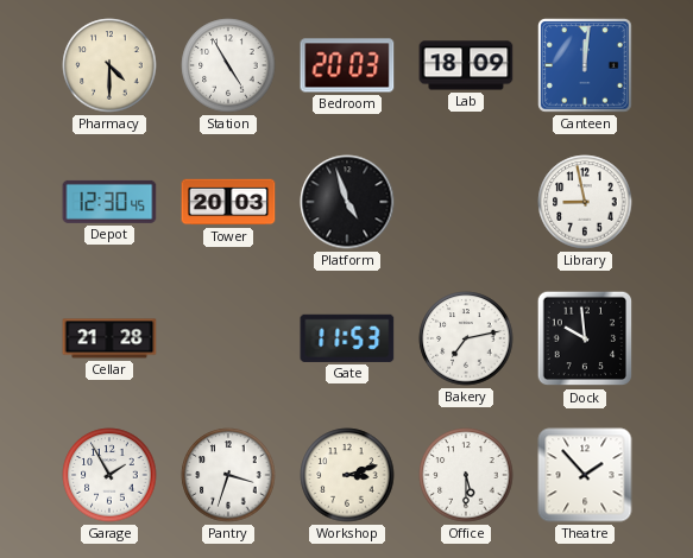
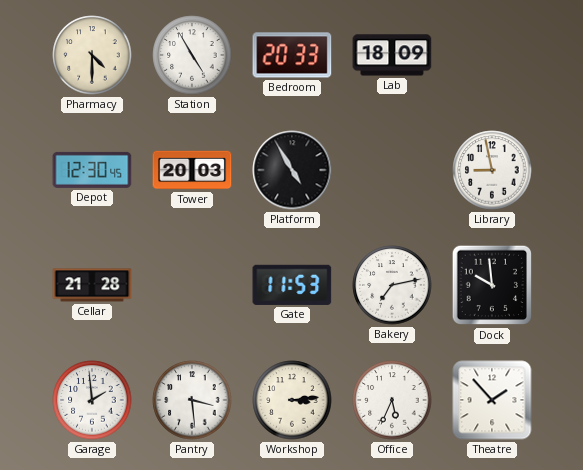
Bedroom: 20:03 -> 20:33
Canteen: 12:01 -> none
Platform: 4:57 -> 4:55
Garage: 1:55 -> 1:59
Pantry: 3:33 -> 3:29
Workshop: 3:12 -> 3:14
Office: 5:30 -> 5:34
